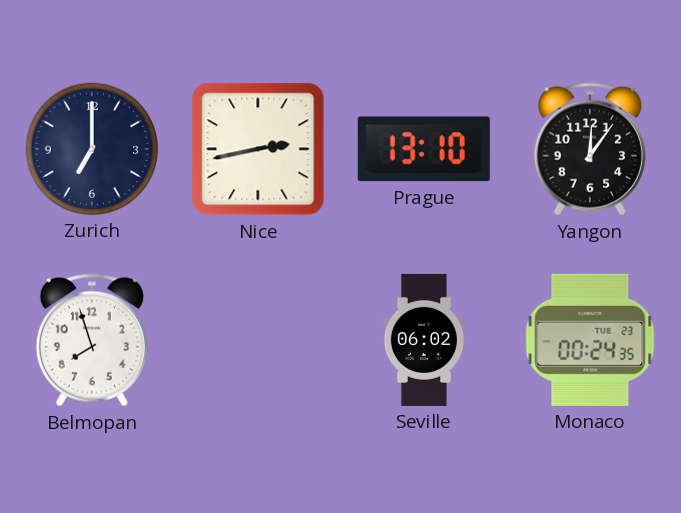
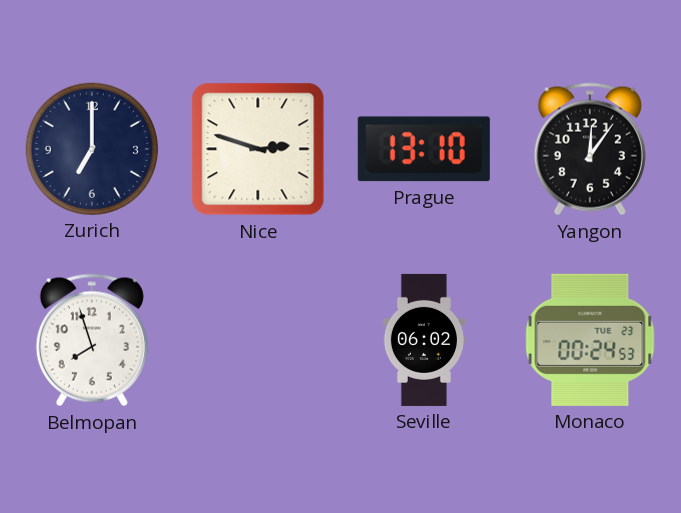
Nice: 2:43 -> 2:48
Monaco: 00:24:35 -> 00:24:53
